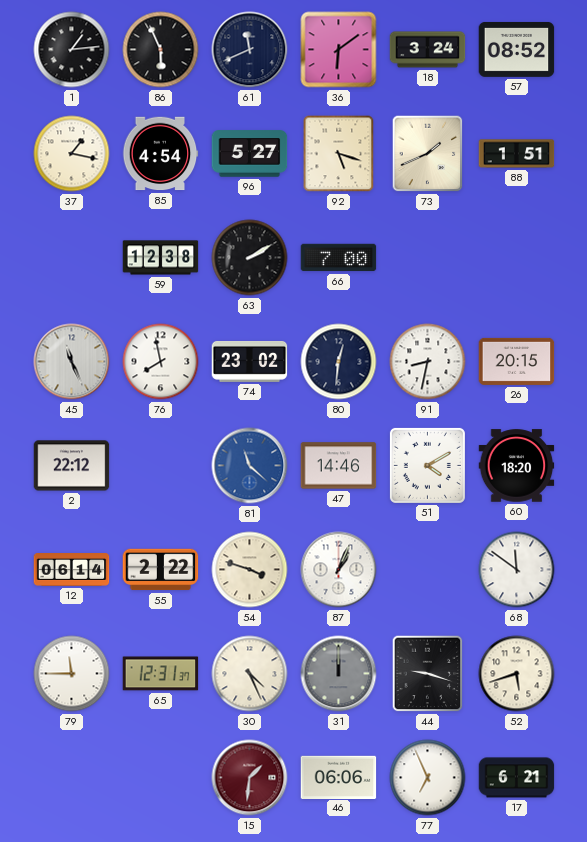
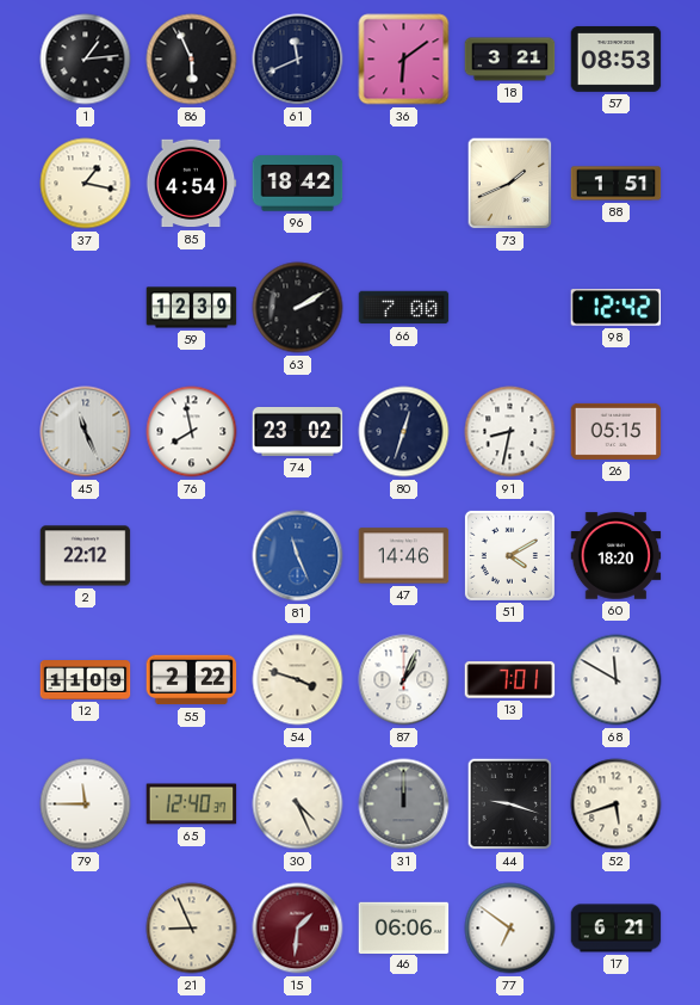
18: 3:24 -> 3:21
57: 08:52 -> 08:53
96: 5:27 -> 18:42
92: 5:18 -> none
59: 12:38 -> 12:39
98: none -> 12:42
80: 12:31 -> 12:33
26: 20:15 -> 05:15
81: 11:22 -> 11:26
12: 06:14 -> 11:09
13: none -> 7:01
68: 11:51 -> 11:50
65: 12:31 -> 12:40
21: none -> 8:56
77: 6:56 -> 6:51
